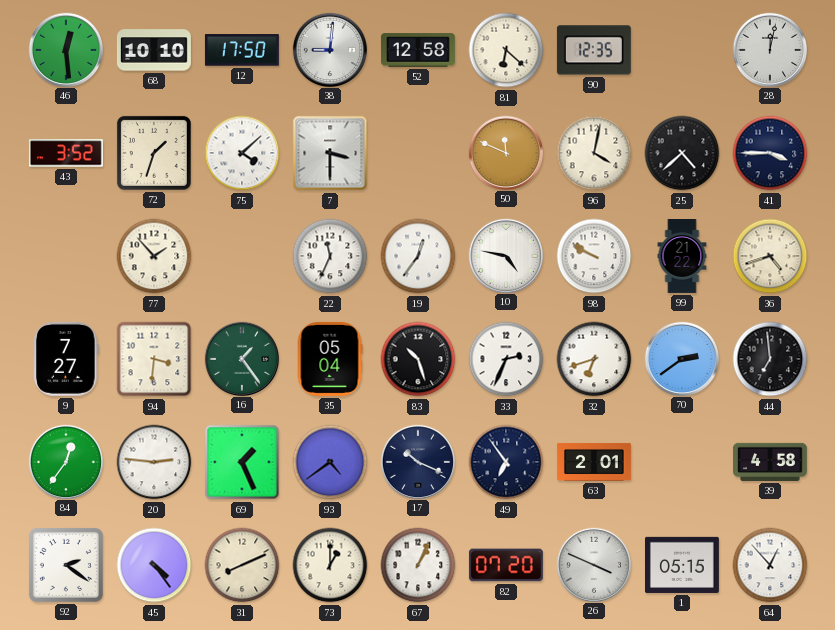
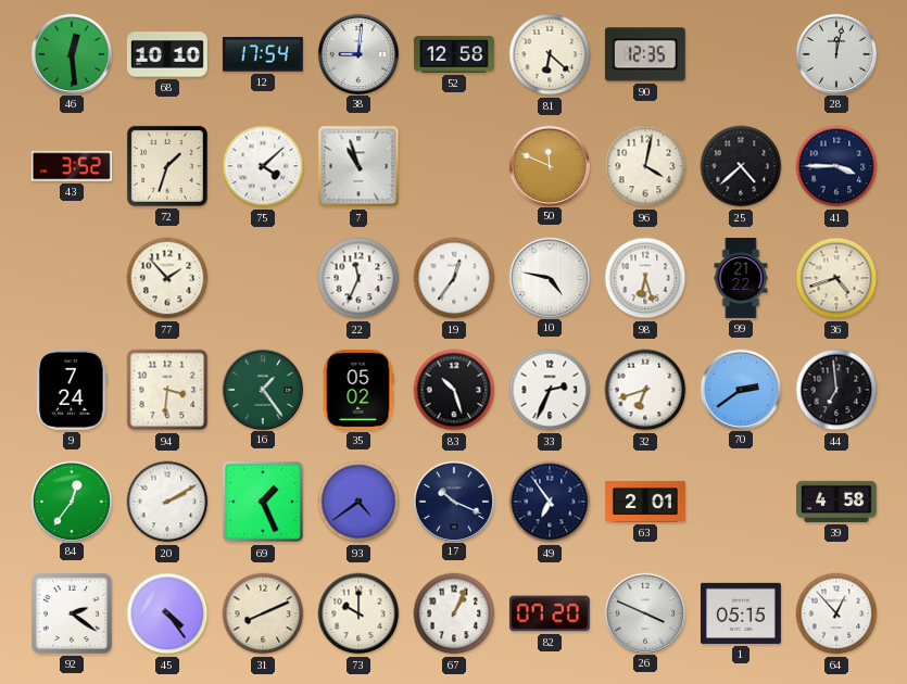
12: 17:50 -> 17:54
7: 3:30 -> 10:57
98: 9:50 -> 6:27
9: 7:27 -> 7:24
35: 05:04 -> 05:02
20: 2:46 -> 2:10
73: 1:00 -> 10:00
